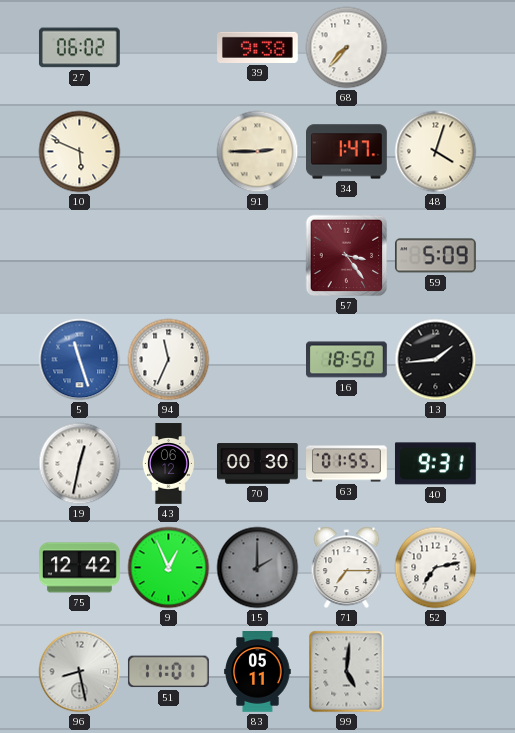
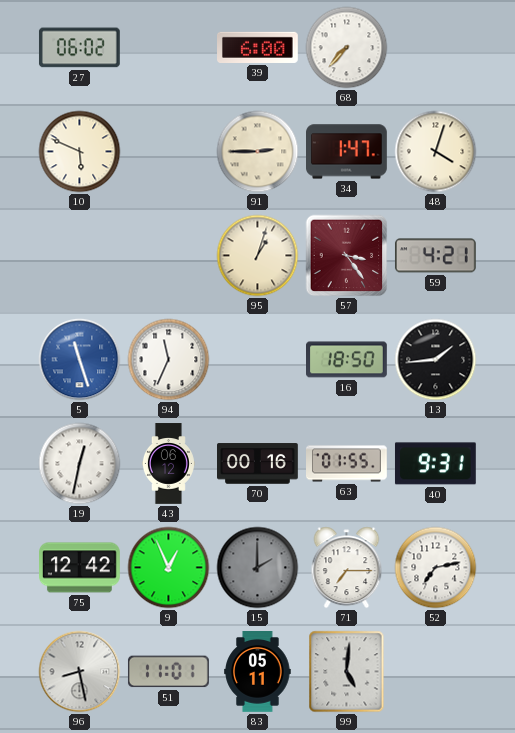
39: 9:38 -> 6:00
95: none -> 1:03
59: 5:09 -> 4:21
70: 00:30 -> 00:16
